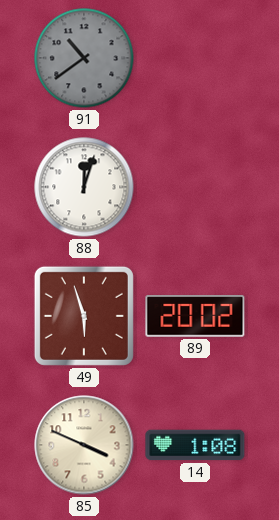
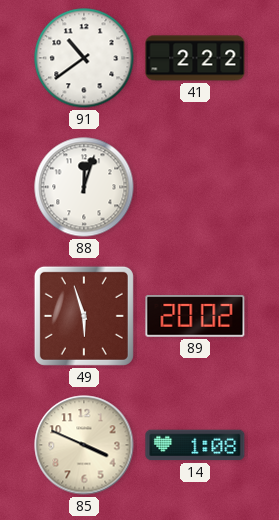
91 dial: grey -> white
41: none -> 2:22
